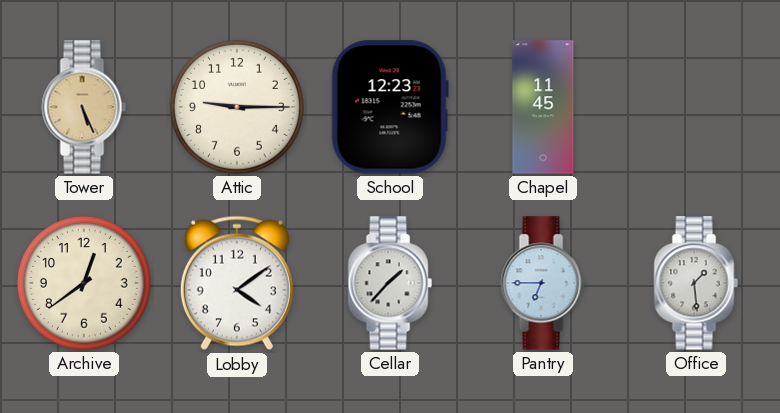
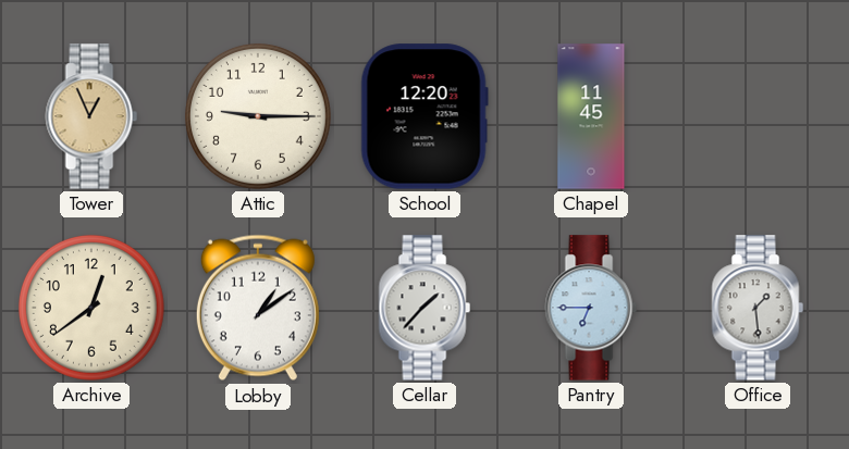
Tower: 5:26 -> 12:56
School: 12:23 -> 12:20
Lobby: 4:09 -> 1:09
